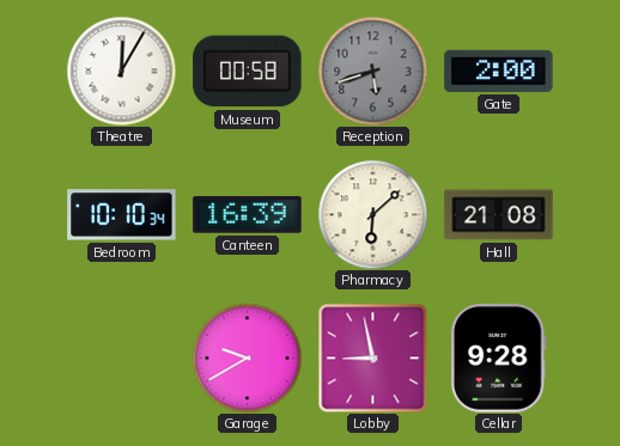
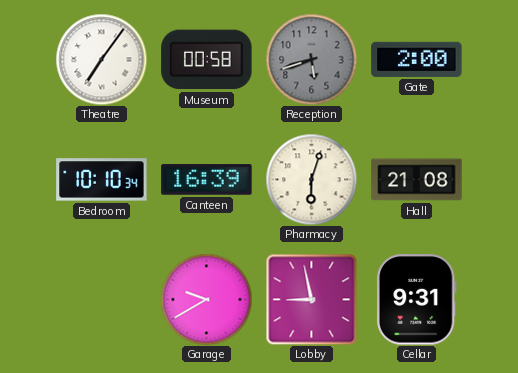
Theatre: 12:05 -> 7:06
Pharmacy: 6:08 -> 6:03
Cellar: 9:28 -> 9:31
